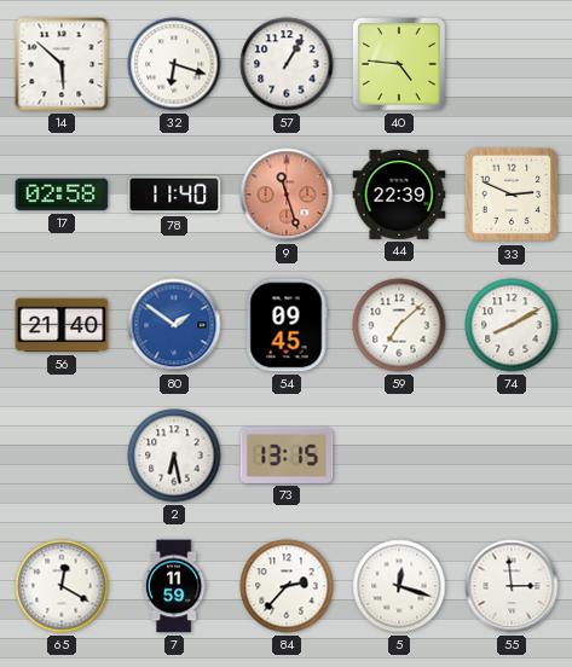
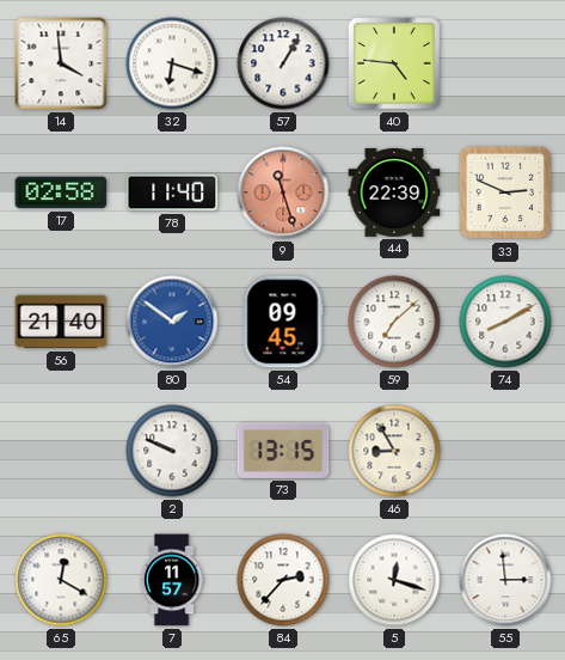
14: 5:52 -> 3:59
2: 6:28 -> 9:49
46: none -> 8:55
7: 11:59 -> 11:57
